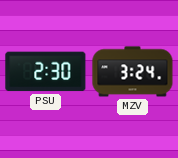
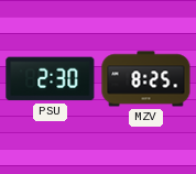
MZV: 3:24 -> 8:25
